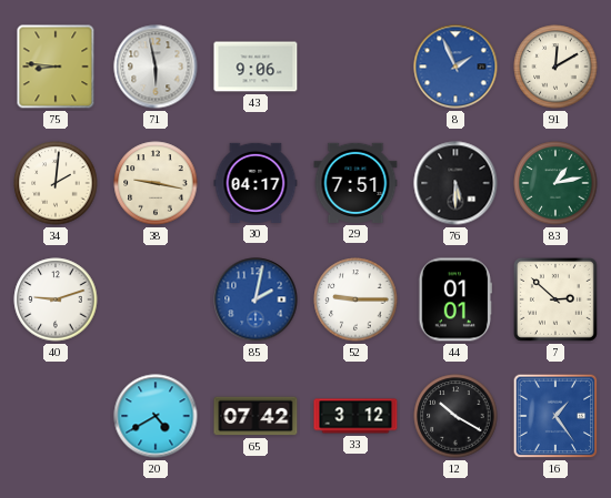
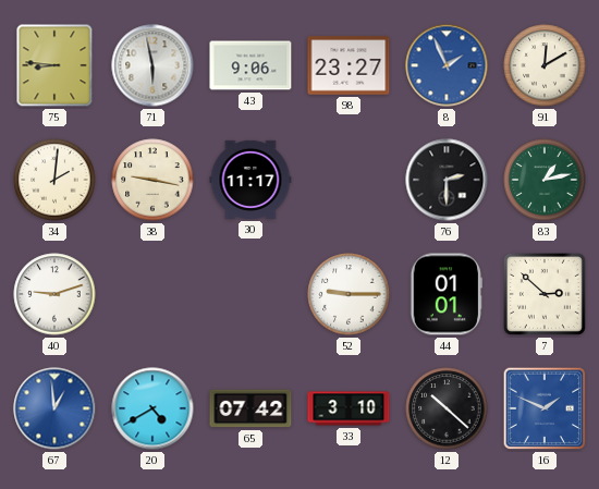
98: none -> 23:27
30: 04:17 -> 11:17
29: 7:51 -> none
76: 5:30 -> 2:30
85: 2:02 -> none
67: none -> 12:59
33: 3:12 -> 3:10
12: 10:20 -> 10:22
16: 1:24 -> 1:49
